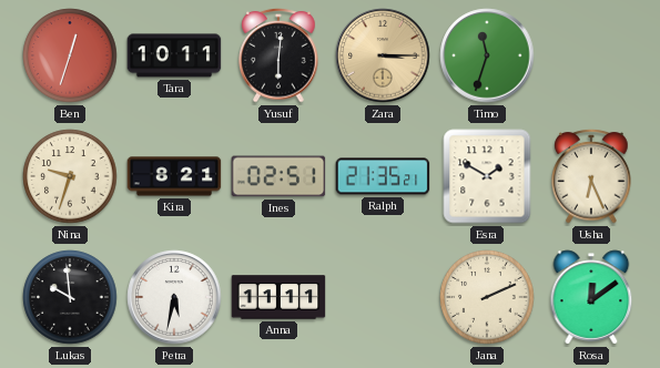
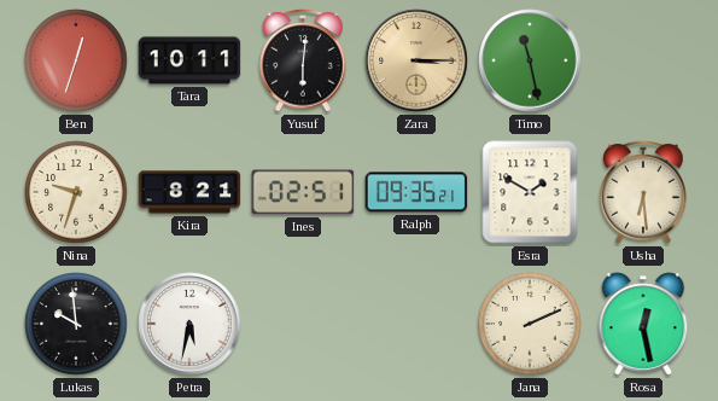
Timo: 11:33 -> 11:28
Ralph: 21:35 -> 09:35
Usha: 6:26 -> 6:29
Anna: 11:11 -> none
Rosa: 12:09 -> 12:28
